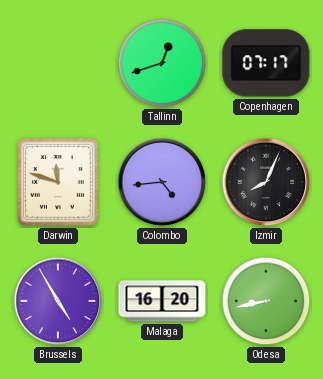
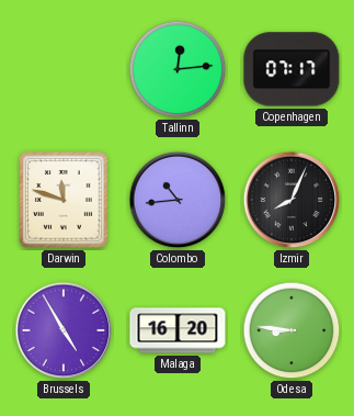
Tallinn: 12:42 -> 12:14
Colombo: 4:44 -> 10:44
Odesa: 8:43 -> 8:46
